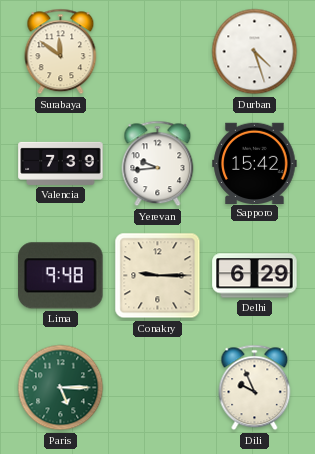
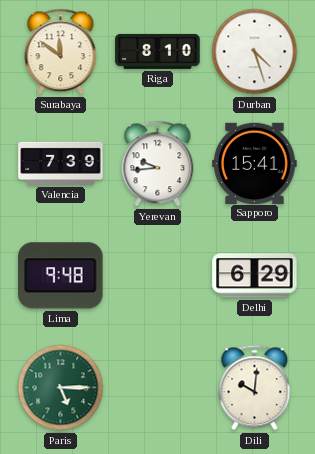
Riga: none -> 8:10
Sapporo: 15:42 -> 15:41
Conakry: 9:15 -> none
Dili: 9:56 -> 10:01
